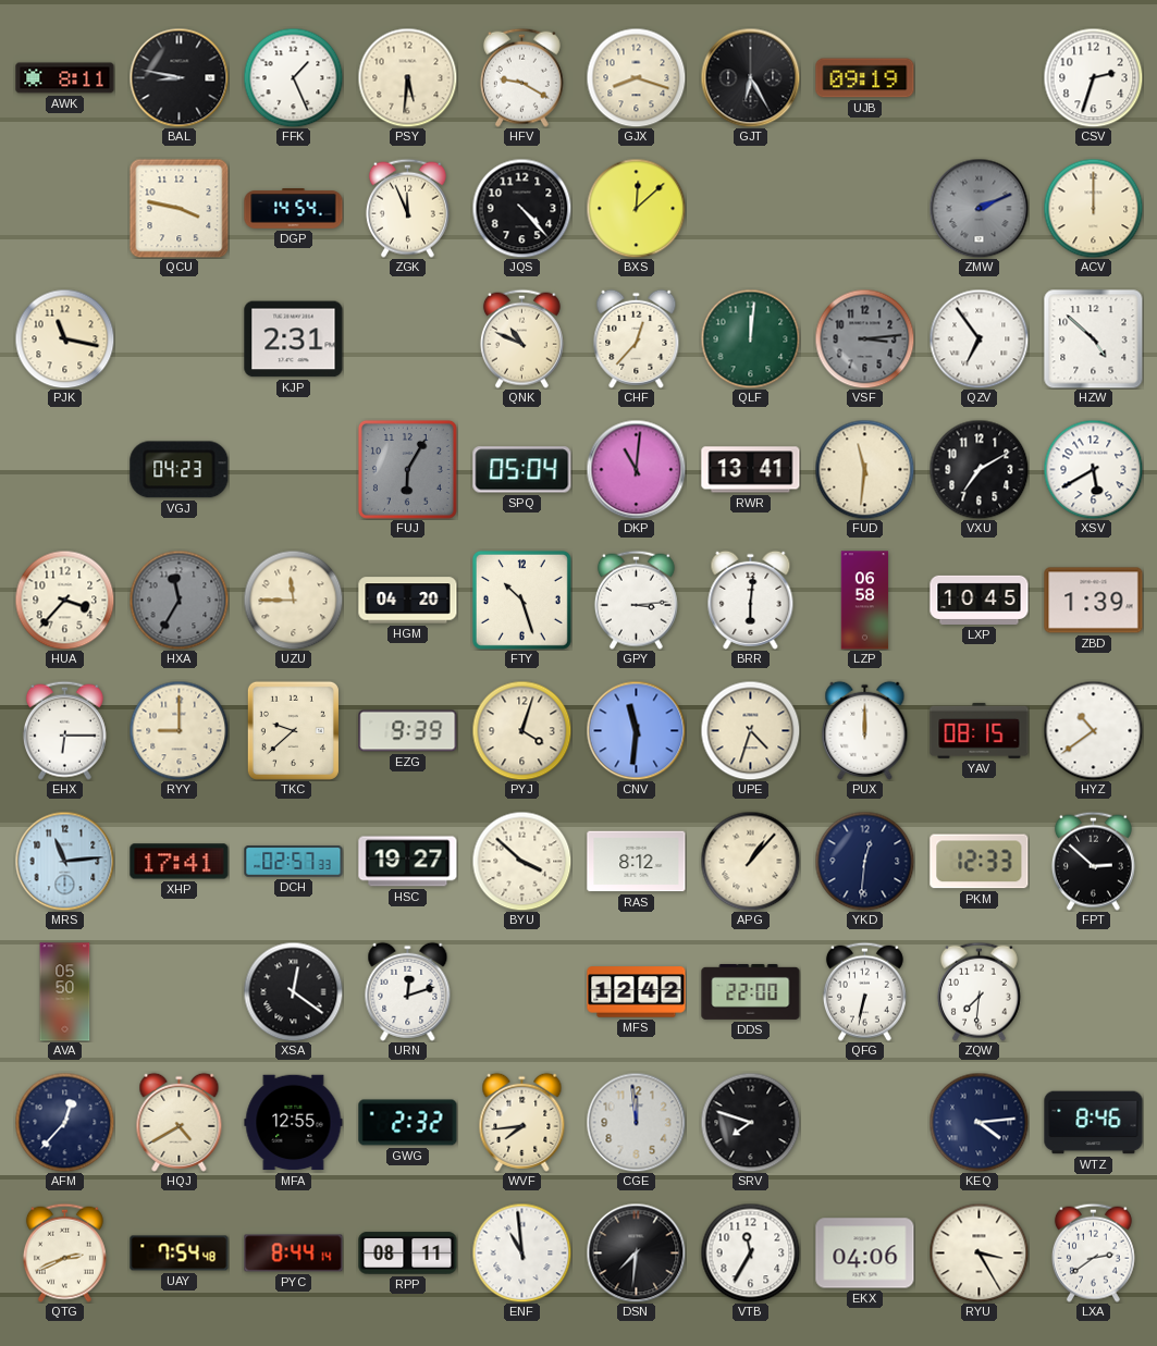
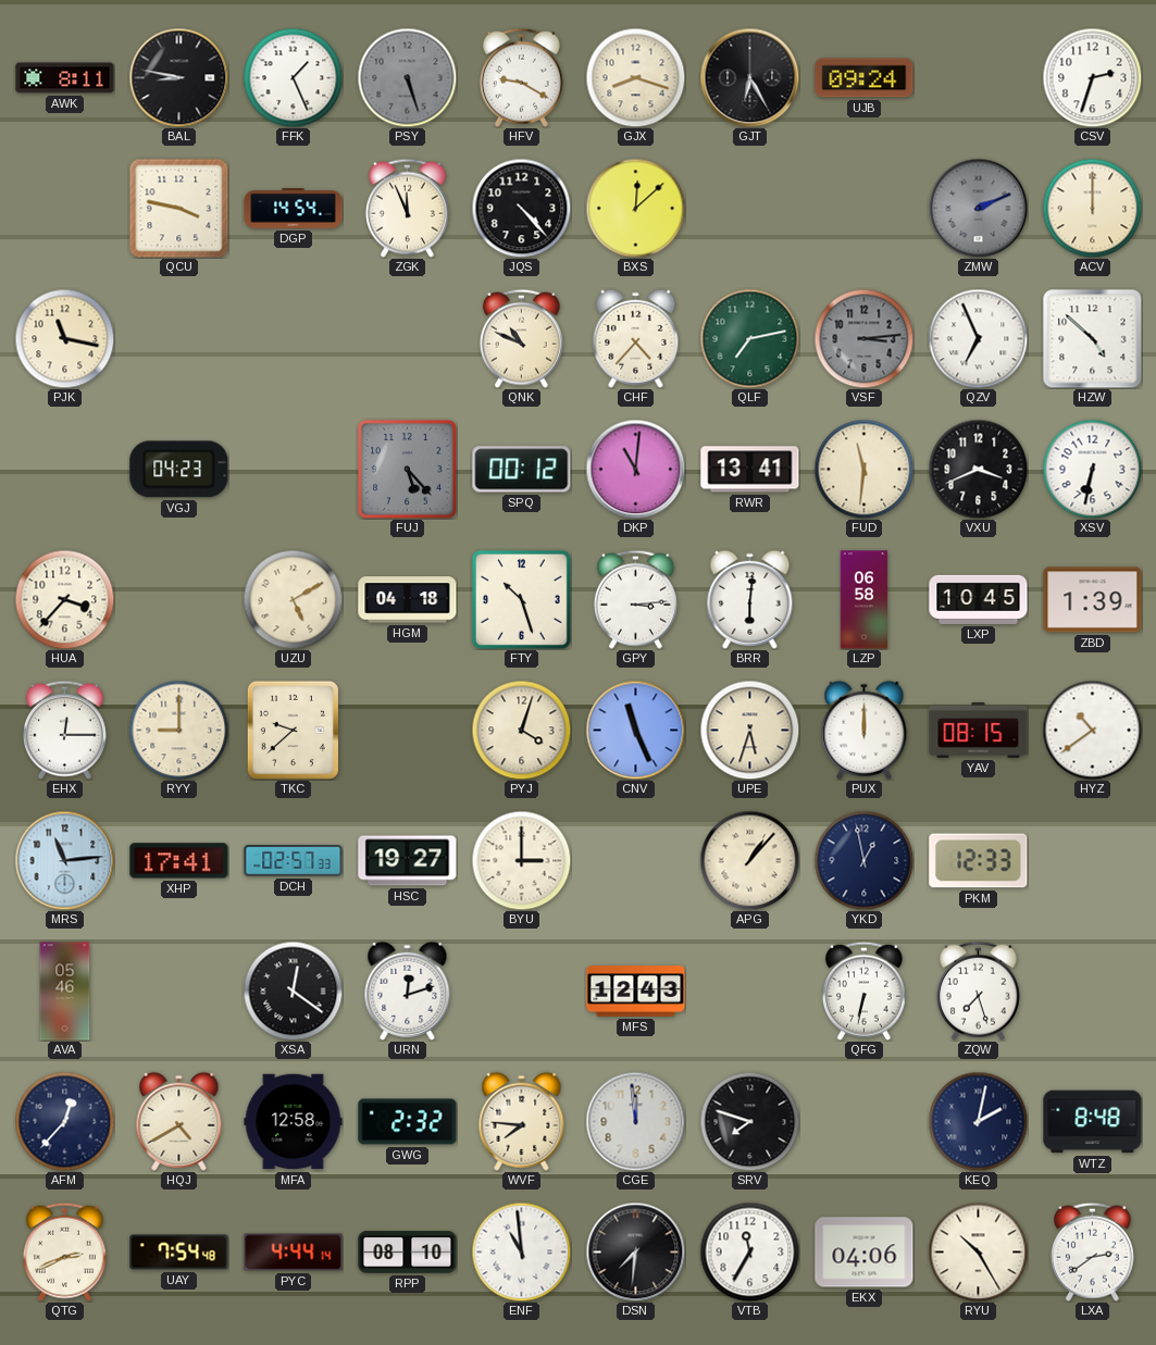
PSY: 5:31 -> 5:27
PSY dial: cream -> grey
UJB: 09:19 -> 09:24
KJP: 2:31 -> none
CHF: 12:37 -> 4:37
QLF: 12:01 -> 7:13
QZV: 6:54 -> 6:56
FUJ: 6:05 -> 5:23
SPQ: 05:04 -> 00:12
VXU: 7:10 -> 3:41
XSV: 5:40 -> 6:32
HXA: 11:35 -> none
UZU: 11:45 -> 5:10
HGM: 04:20 -> 04:18
EHX: 6:15 -> 12:15
EZG: 9:39 -> none
CNV: 11:31 -> 11:26
UPE: 4:33 -> 5:33
BYU: 3:52 -> 3:00
RAS: 8:12 -> none
YKD: 12:31 -> 12:58
FPT: 2:52 -> none
AVA: 05:50 -> 05:46
MFS: 12:42 -> 12:43
DDS: 22:00 -> none
ZQW: 7:31 -> 7:27
MFA: 12:55 -> 12:58
WVF: 7:44 -> 7:46
KEQ: 4:14 -> 2:02
WTZ: 8:46 -> 8:48
PYC: 8:44 -> 4:44
RPP: 08:11 -> 08:10
RYU: 3:25 -> 10:25
